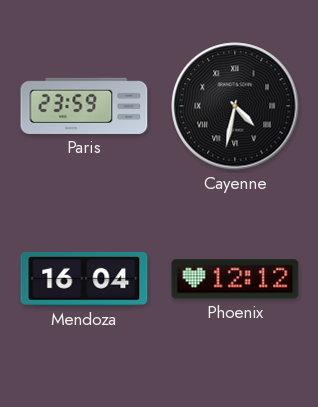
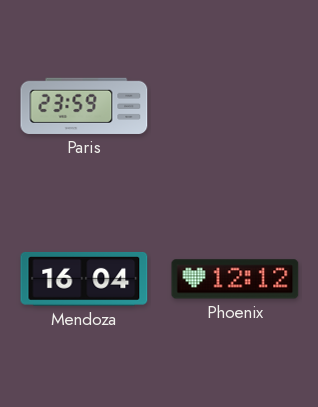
Cayenne: 4:32 -> none
